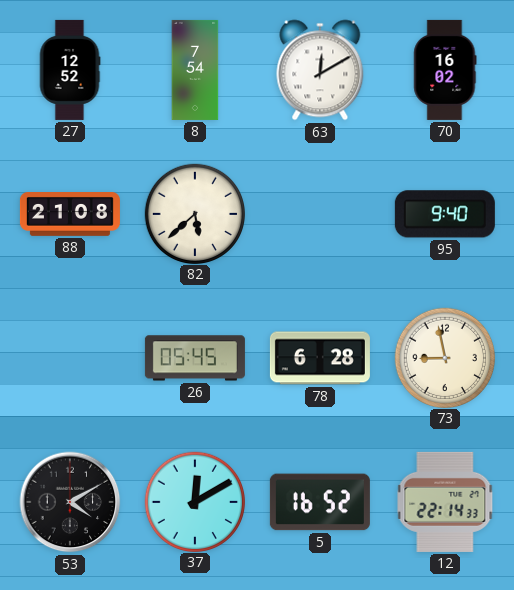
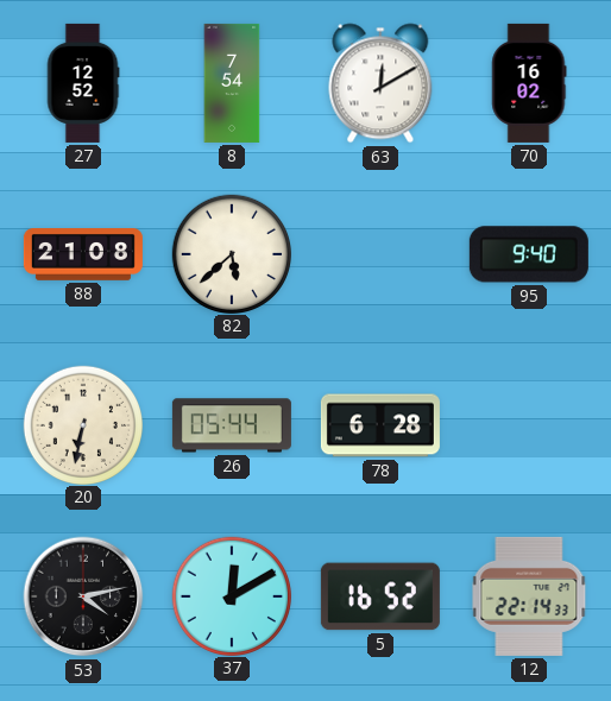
20: none -> 6:32
26: 05:45 -> 05:44
73: 8:58 -> none
53: 4:10 -> 4:13
